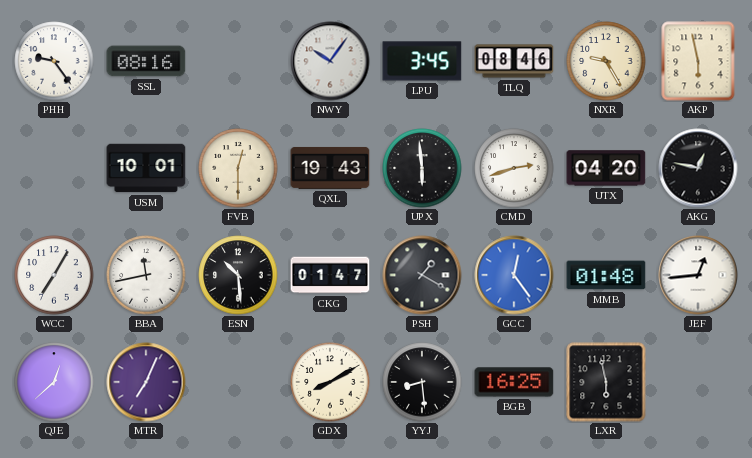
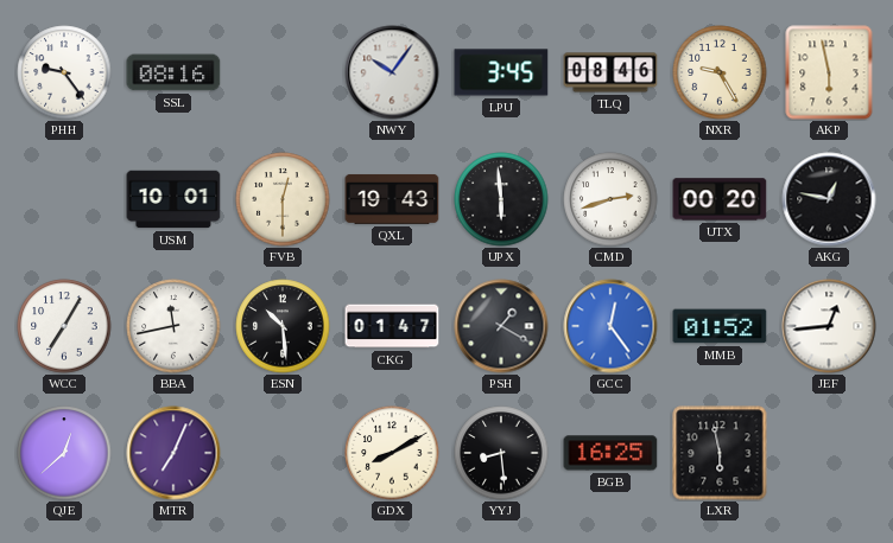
UTX: 04:20 -> 00:20
MMB: 01:48 -> 01:52
